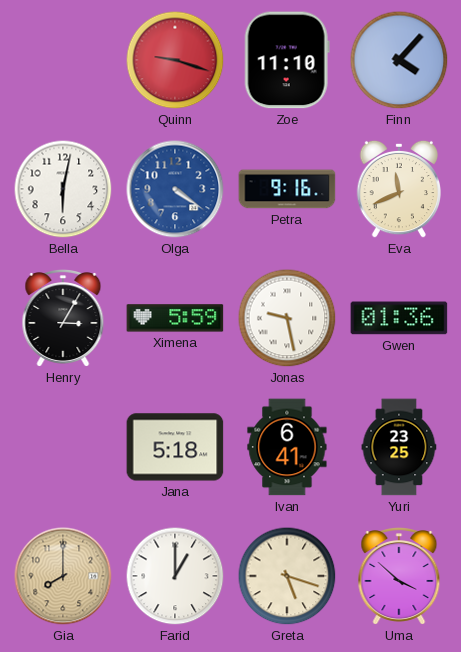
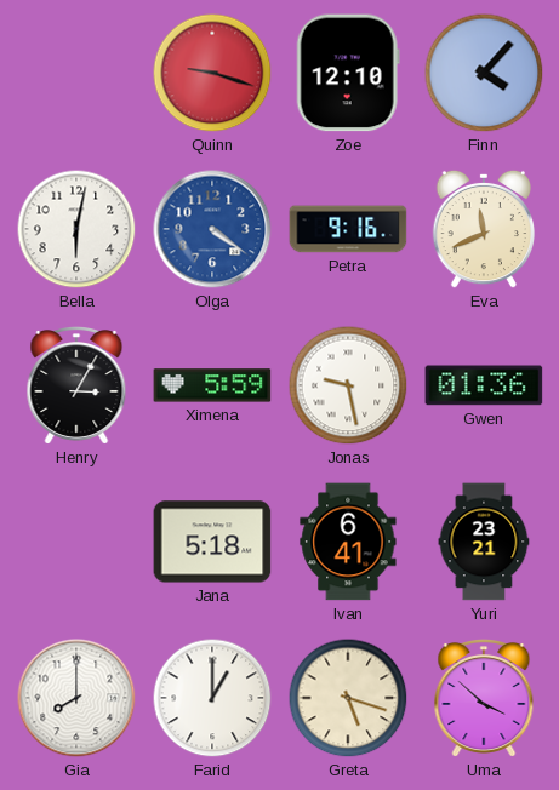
Zoe: 11:10 -> 12:10
Yuri: 23:25 -> 23:21
Gia dial: champagne -> white
